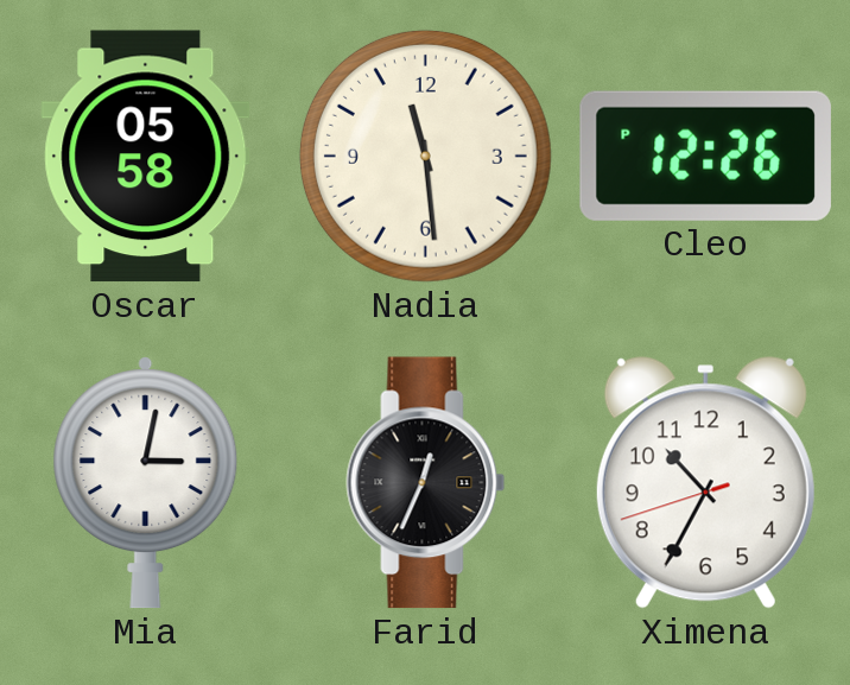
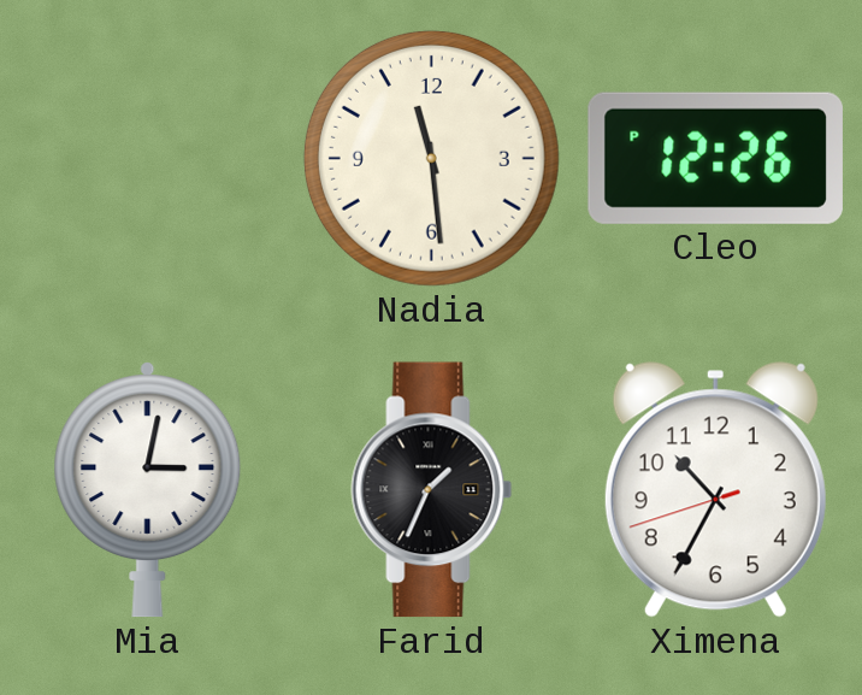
Oscar: 05:58 -> none
Farid: 12:34 -> 1:34
